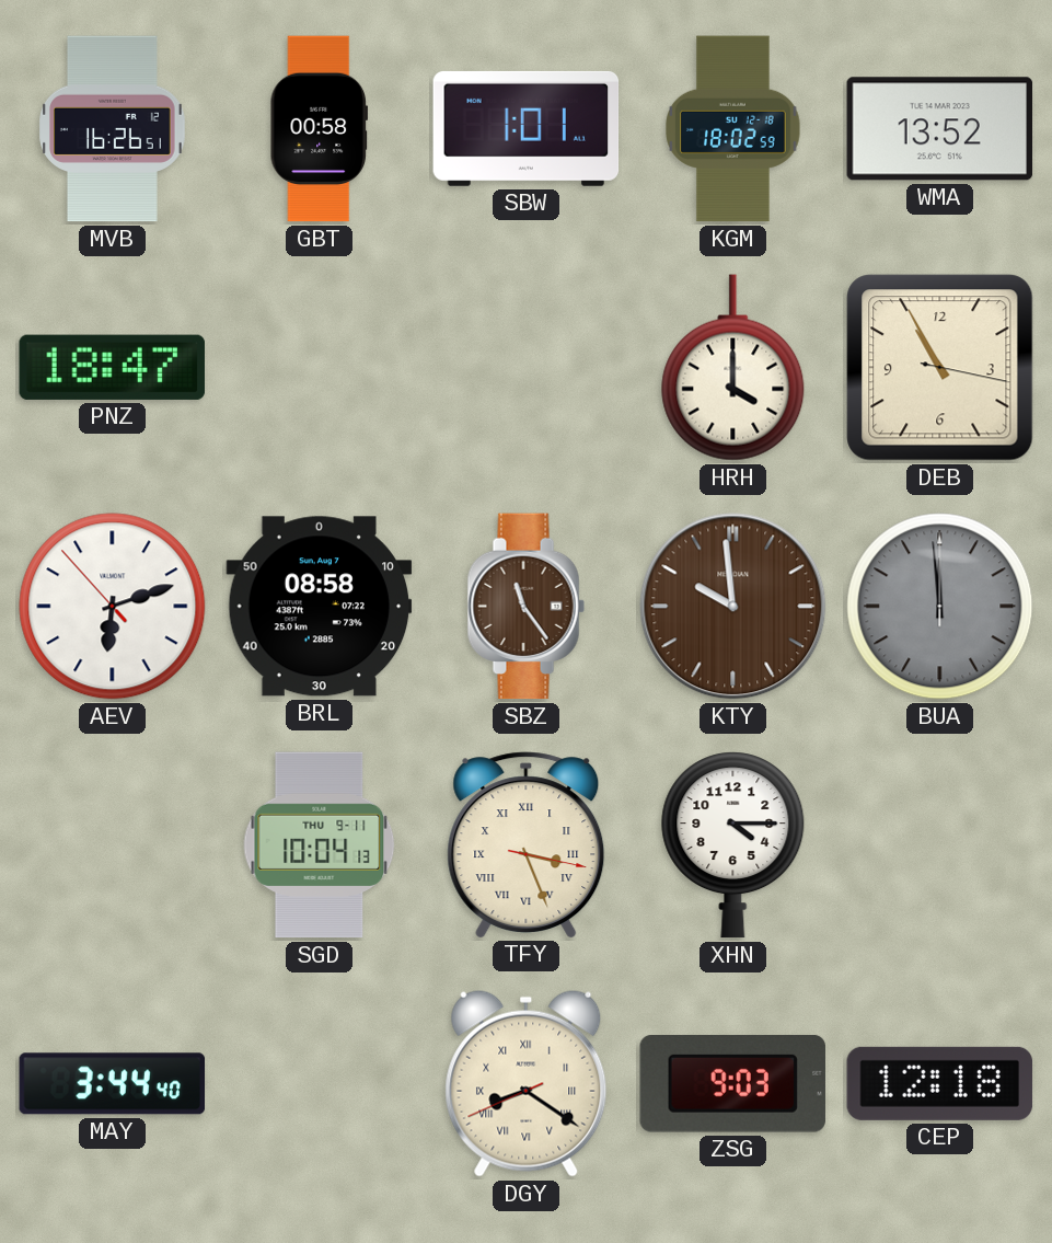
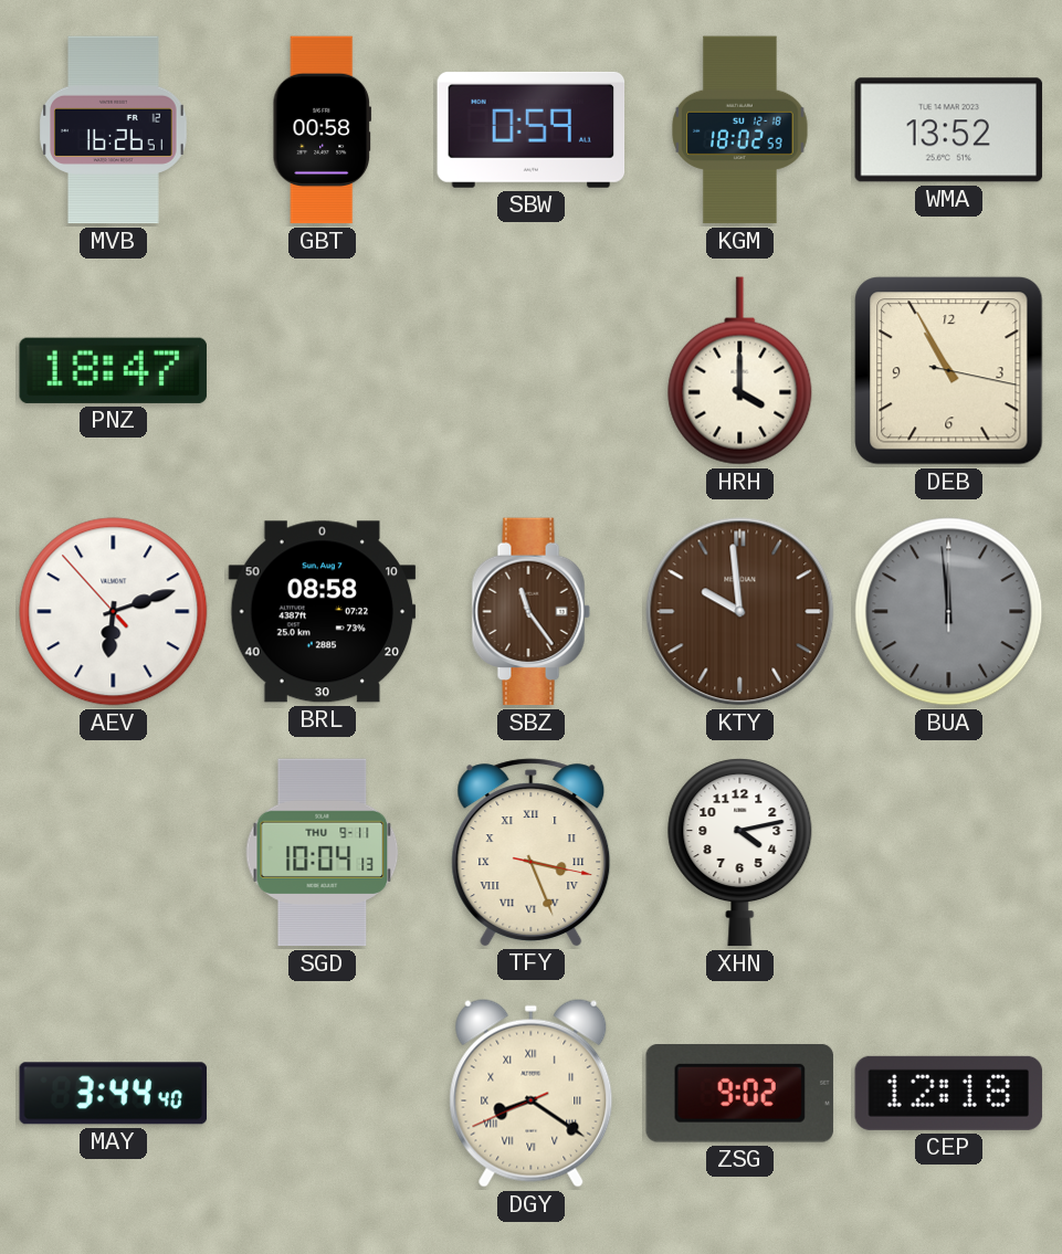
SBW: 1:01 -> 0:59
XHN: 4:15 -> 4:13
ZSG: 9:03 -> 9:02
